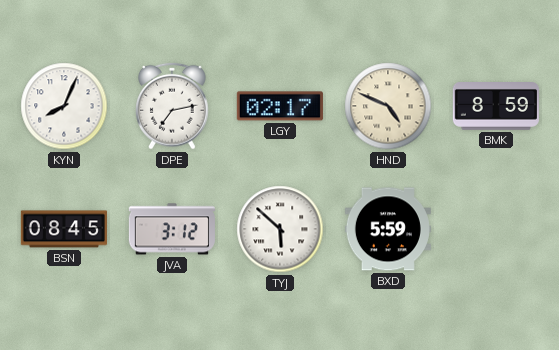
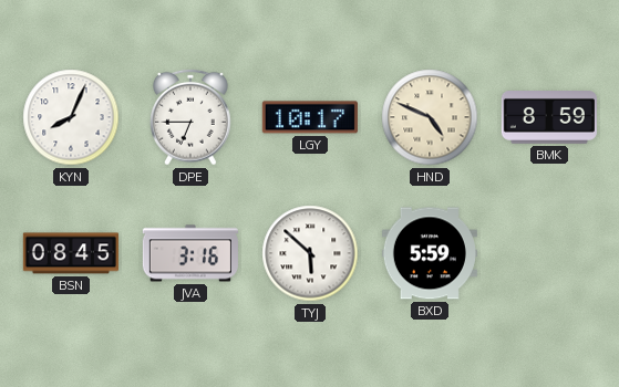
DPE: 7:13 -> 6:45
LGY: 02:17 -> 10:17
JVA: 3:12 -> 3:16
